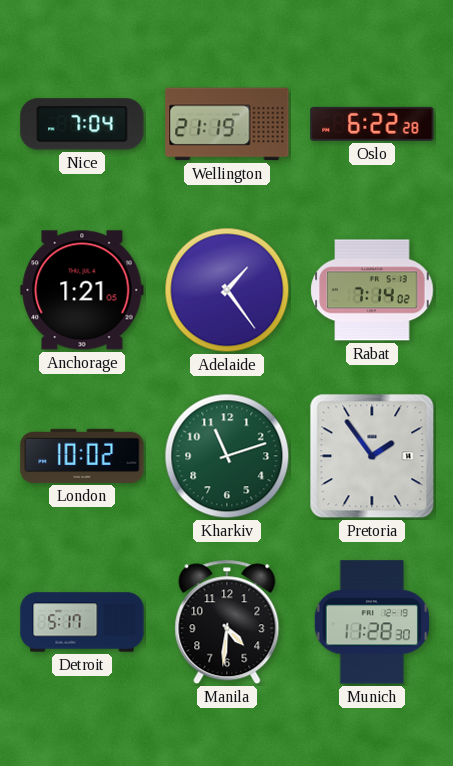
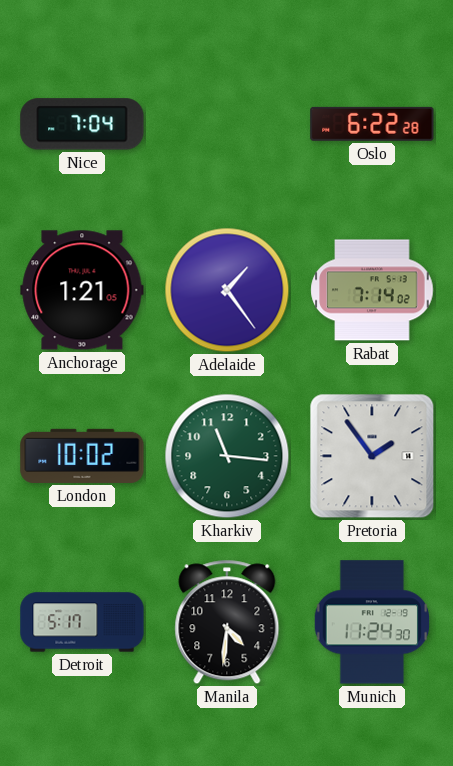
Wellington: 21:19 -> none
Kharkiv: 11:12 -> 11:16
Munich: 11:28 -> 11:24
